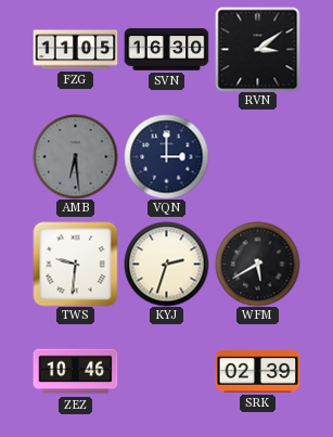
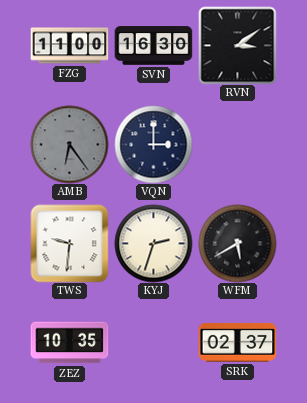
FZG: 11:05 -> 11:00
AMB: 6:29 -> 6:24
ZEZ: 10:46 -> 10:35
SRK: 02:39 -> 02:37
